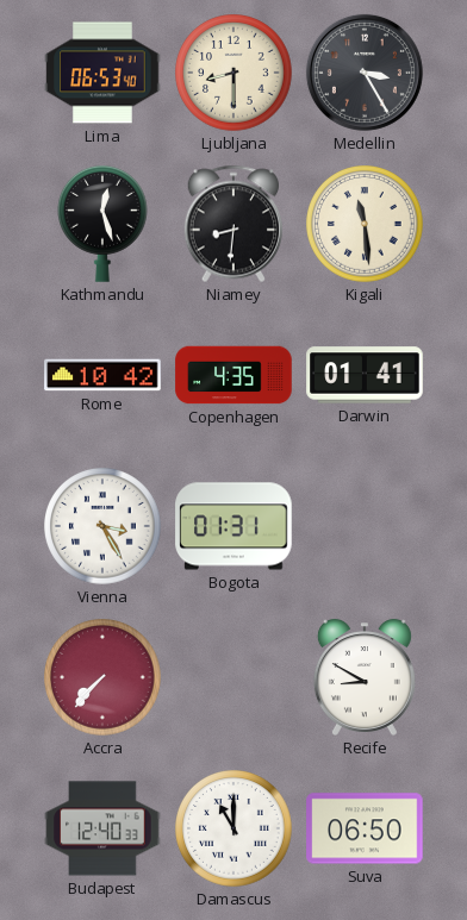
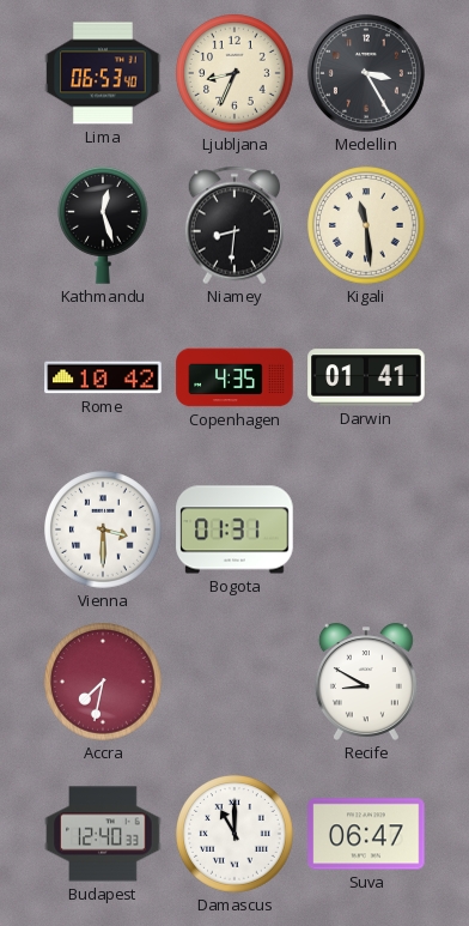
Ljubljana: 8:30 -> 8:34
Vienna: 3:25 -> 3:30
Accra: 7:37 -> 7:32
Suva: 06:50 -> 06:47
